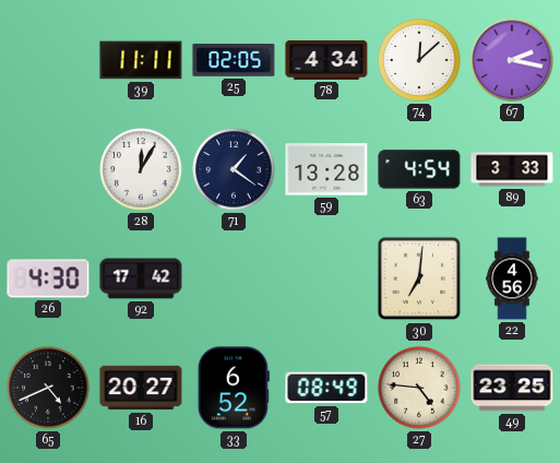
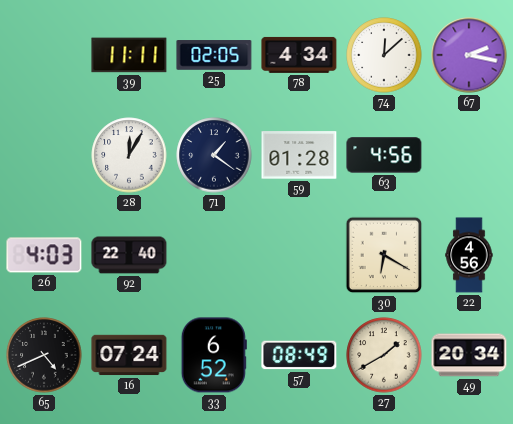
59: 13:28 -> 01:28
63: 4:54 -> 4:56
89: 3:33 -> none
26: 4:30 -> 4:03
92: 17:42 -> 22:40
30: 7:01 -> 6:20
16: 20:27 -> 07:24
27: 4:46 -> 1:40
49: 23:25 -> 20:34
